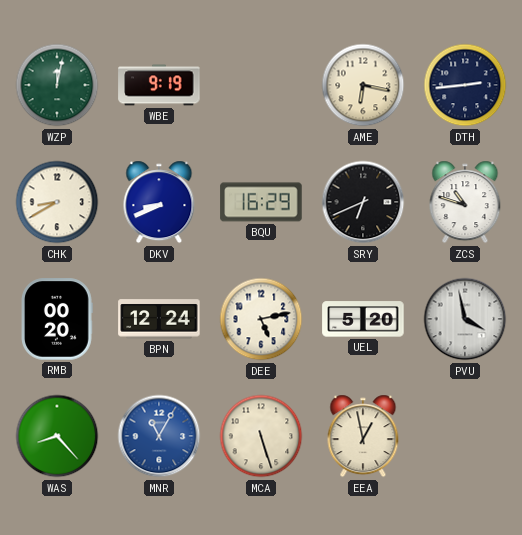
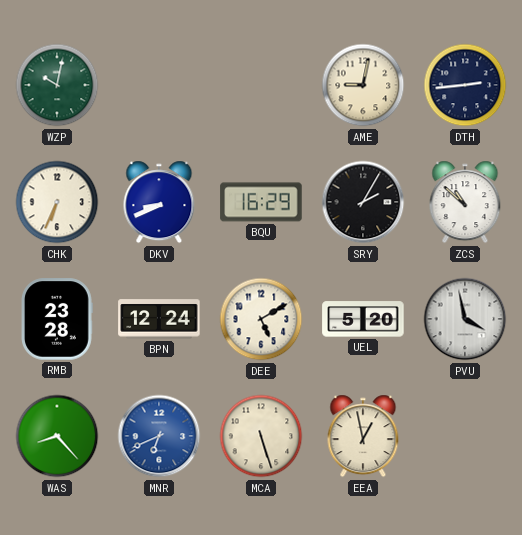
WZP: 12:02 -> 10:02
WBE: 9:19 -> none
AME: 6:17 -> 9:02
CHK: 8:40 -> 6:34
SRY: 6:41 -> 2:05
ZCS: 10:48 -> 10:52
RMB: 00:20 -> 23:28
DEE: 5:13 -> 5:10
MNR: 11:05 -> 6:41
